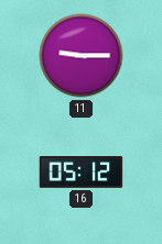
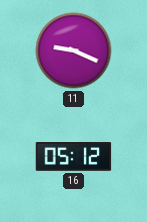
11: 9:15 -> 9:19
